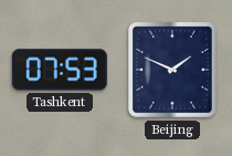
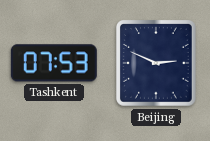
Beijing: 1:49 -> 2:49
